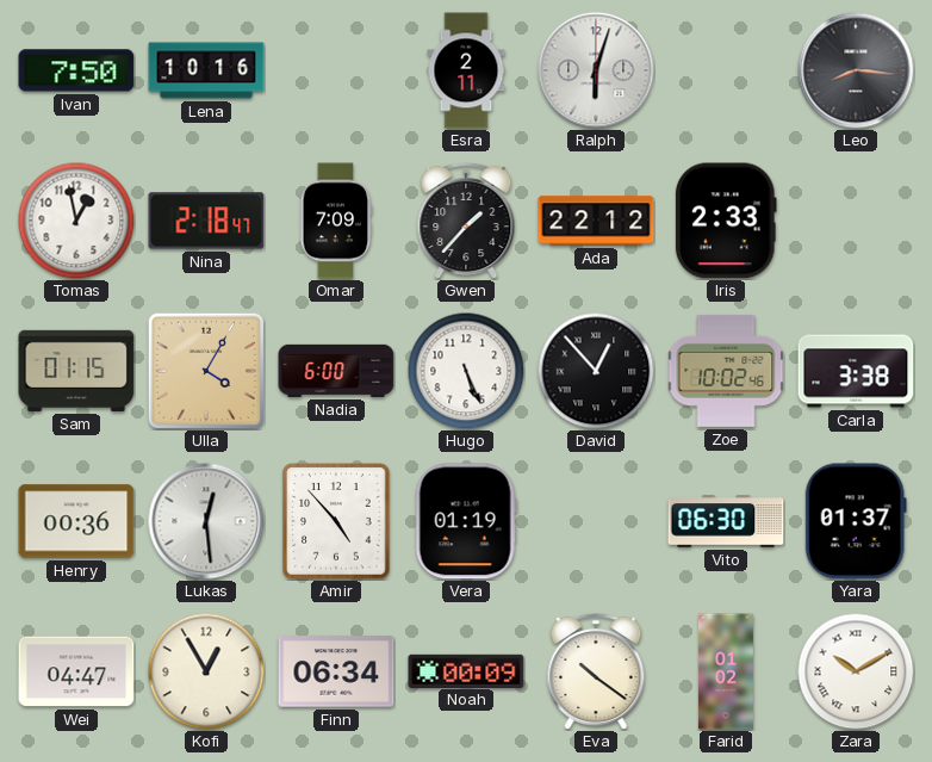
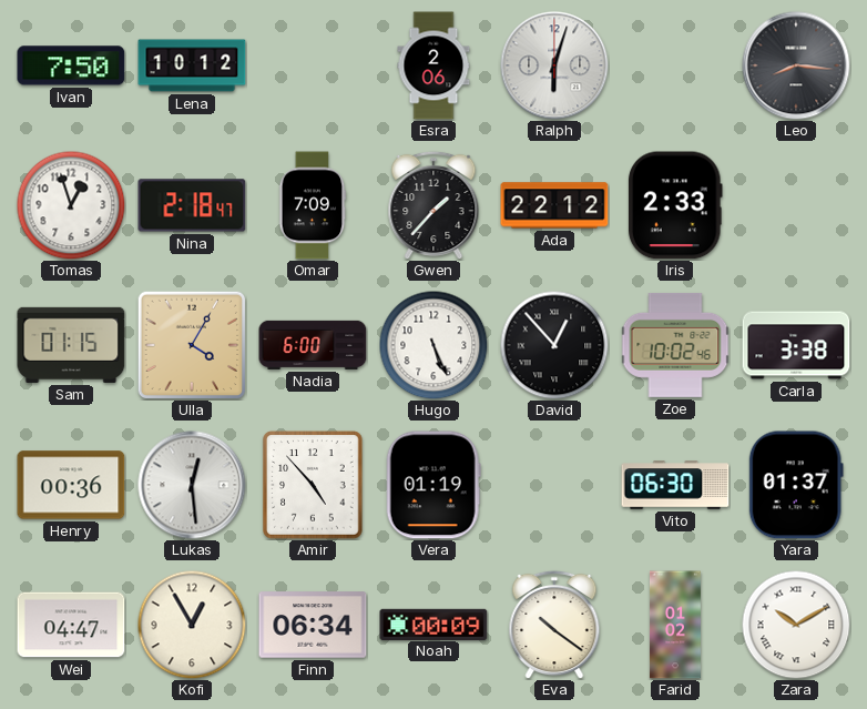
Lena: 10:16 -> 10:12
Esra: 2:11 -> 2:06
Tomas: 12:58 -> 12:57
